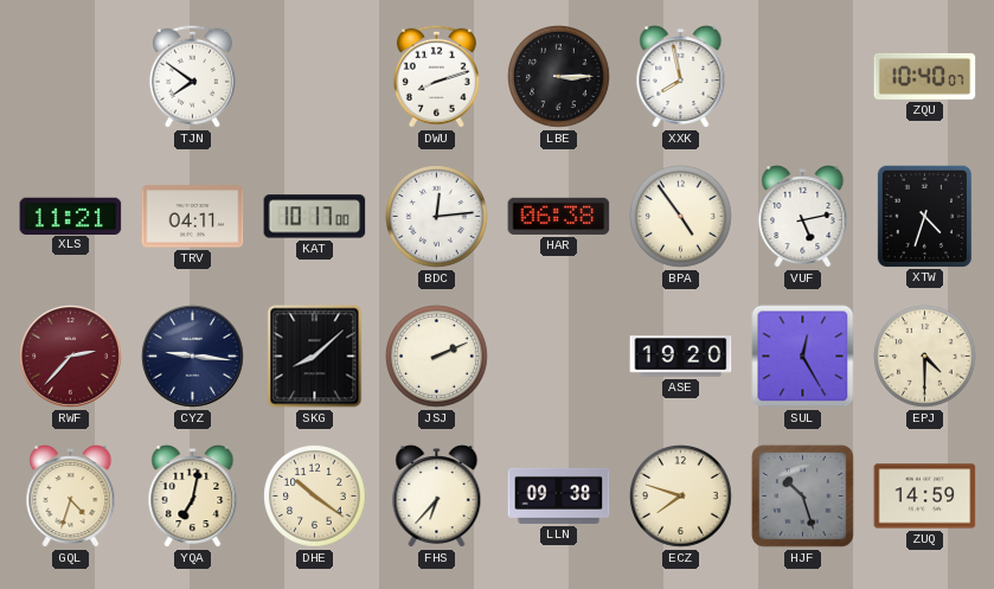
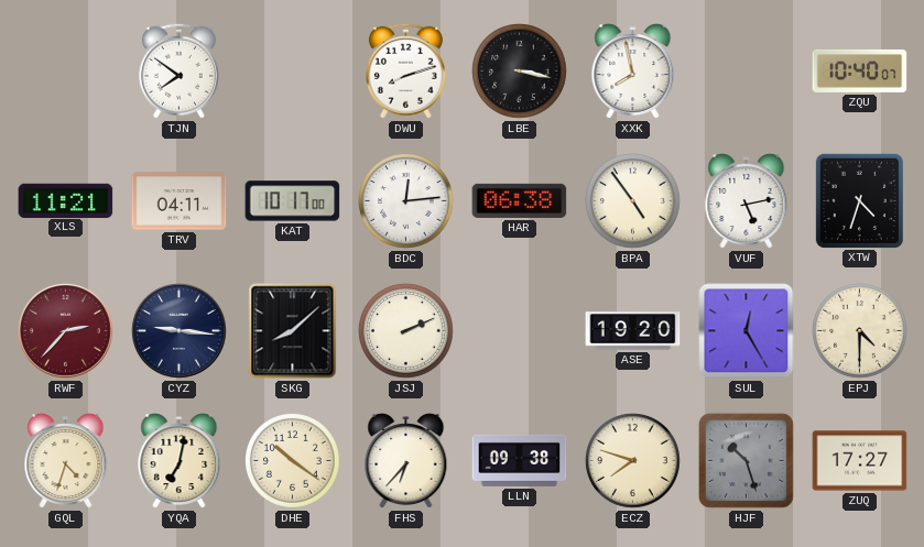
LBE: 3:15 -> 3:17
ZUQ: 14:59 -> 17:27
